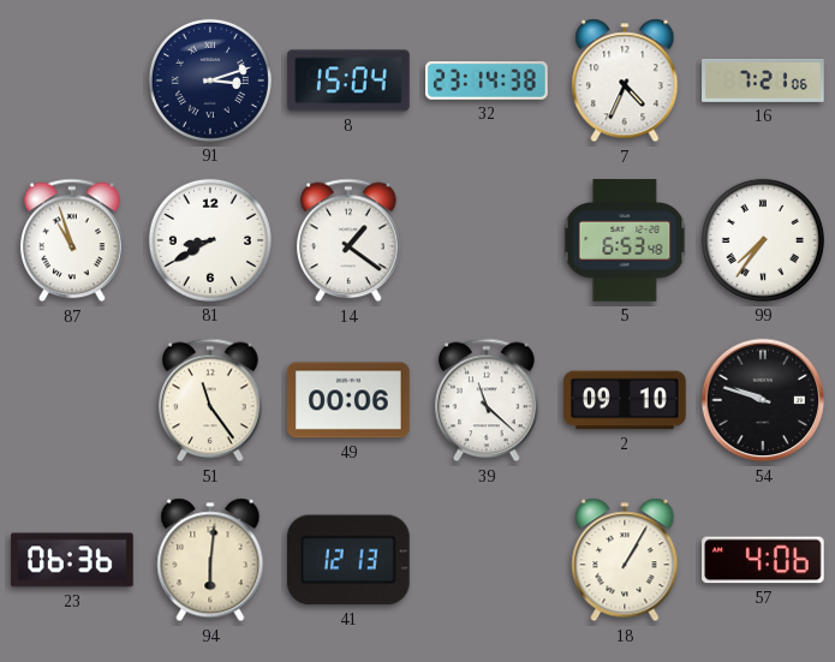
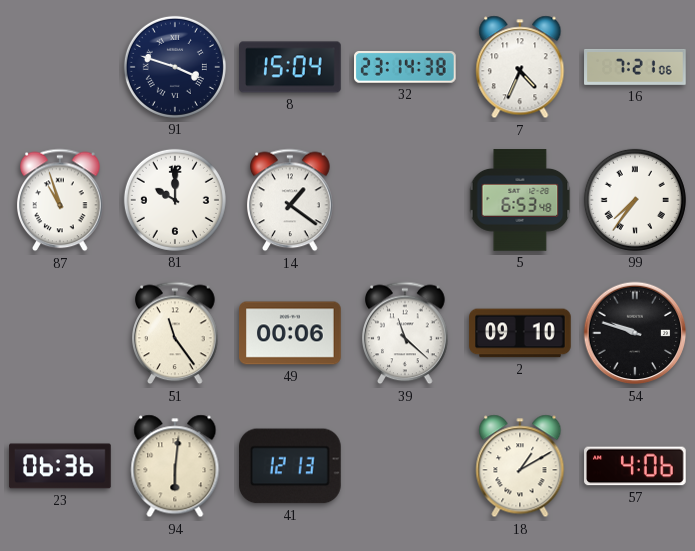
91: 3:12 -> 3:48
81: 8:40 -> 10:00
18: 1:05 -> 1:10
